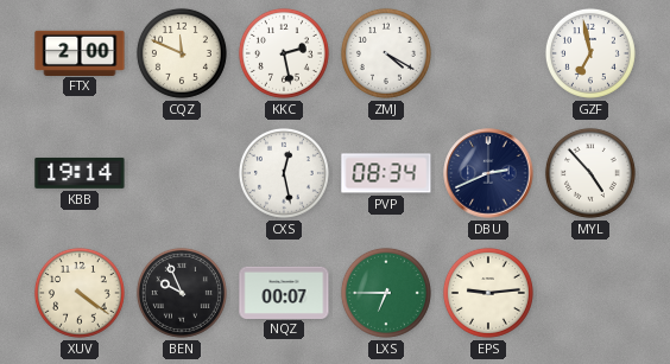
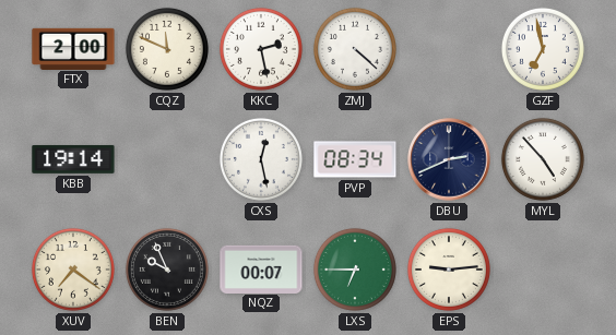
ZMJ: 4:20 -> 4:22
XUV: 4:21 -> 7:21
